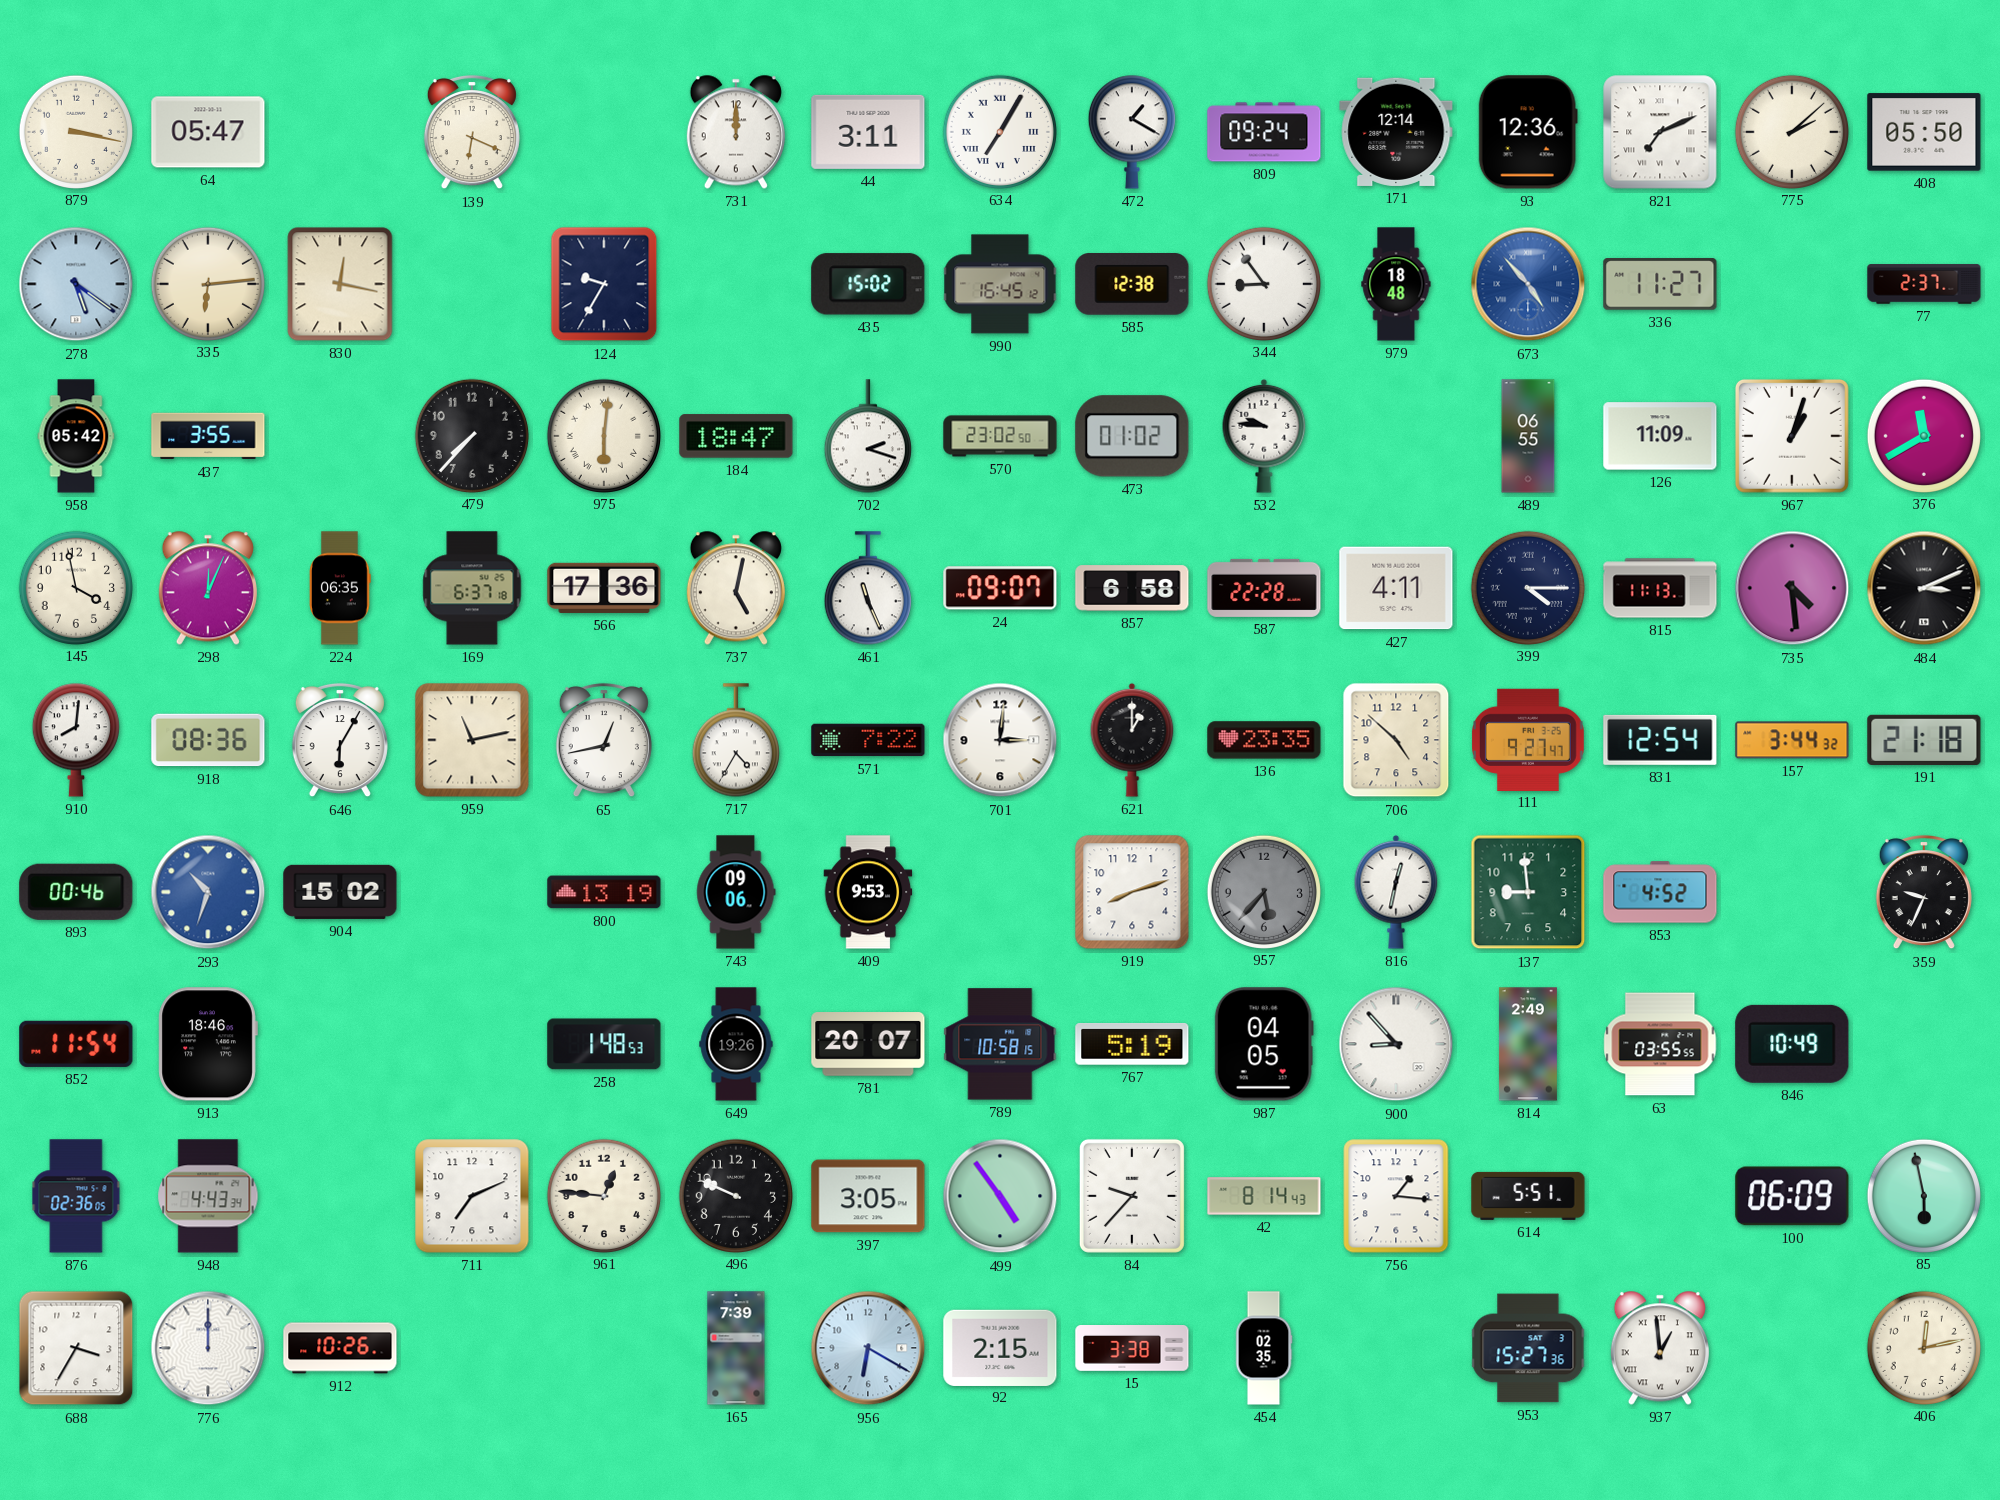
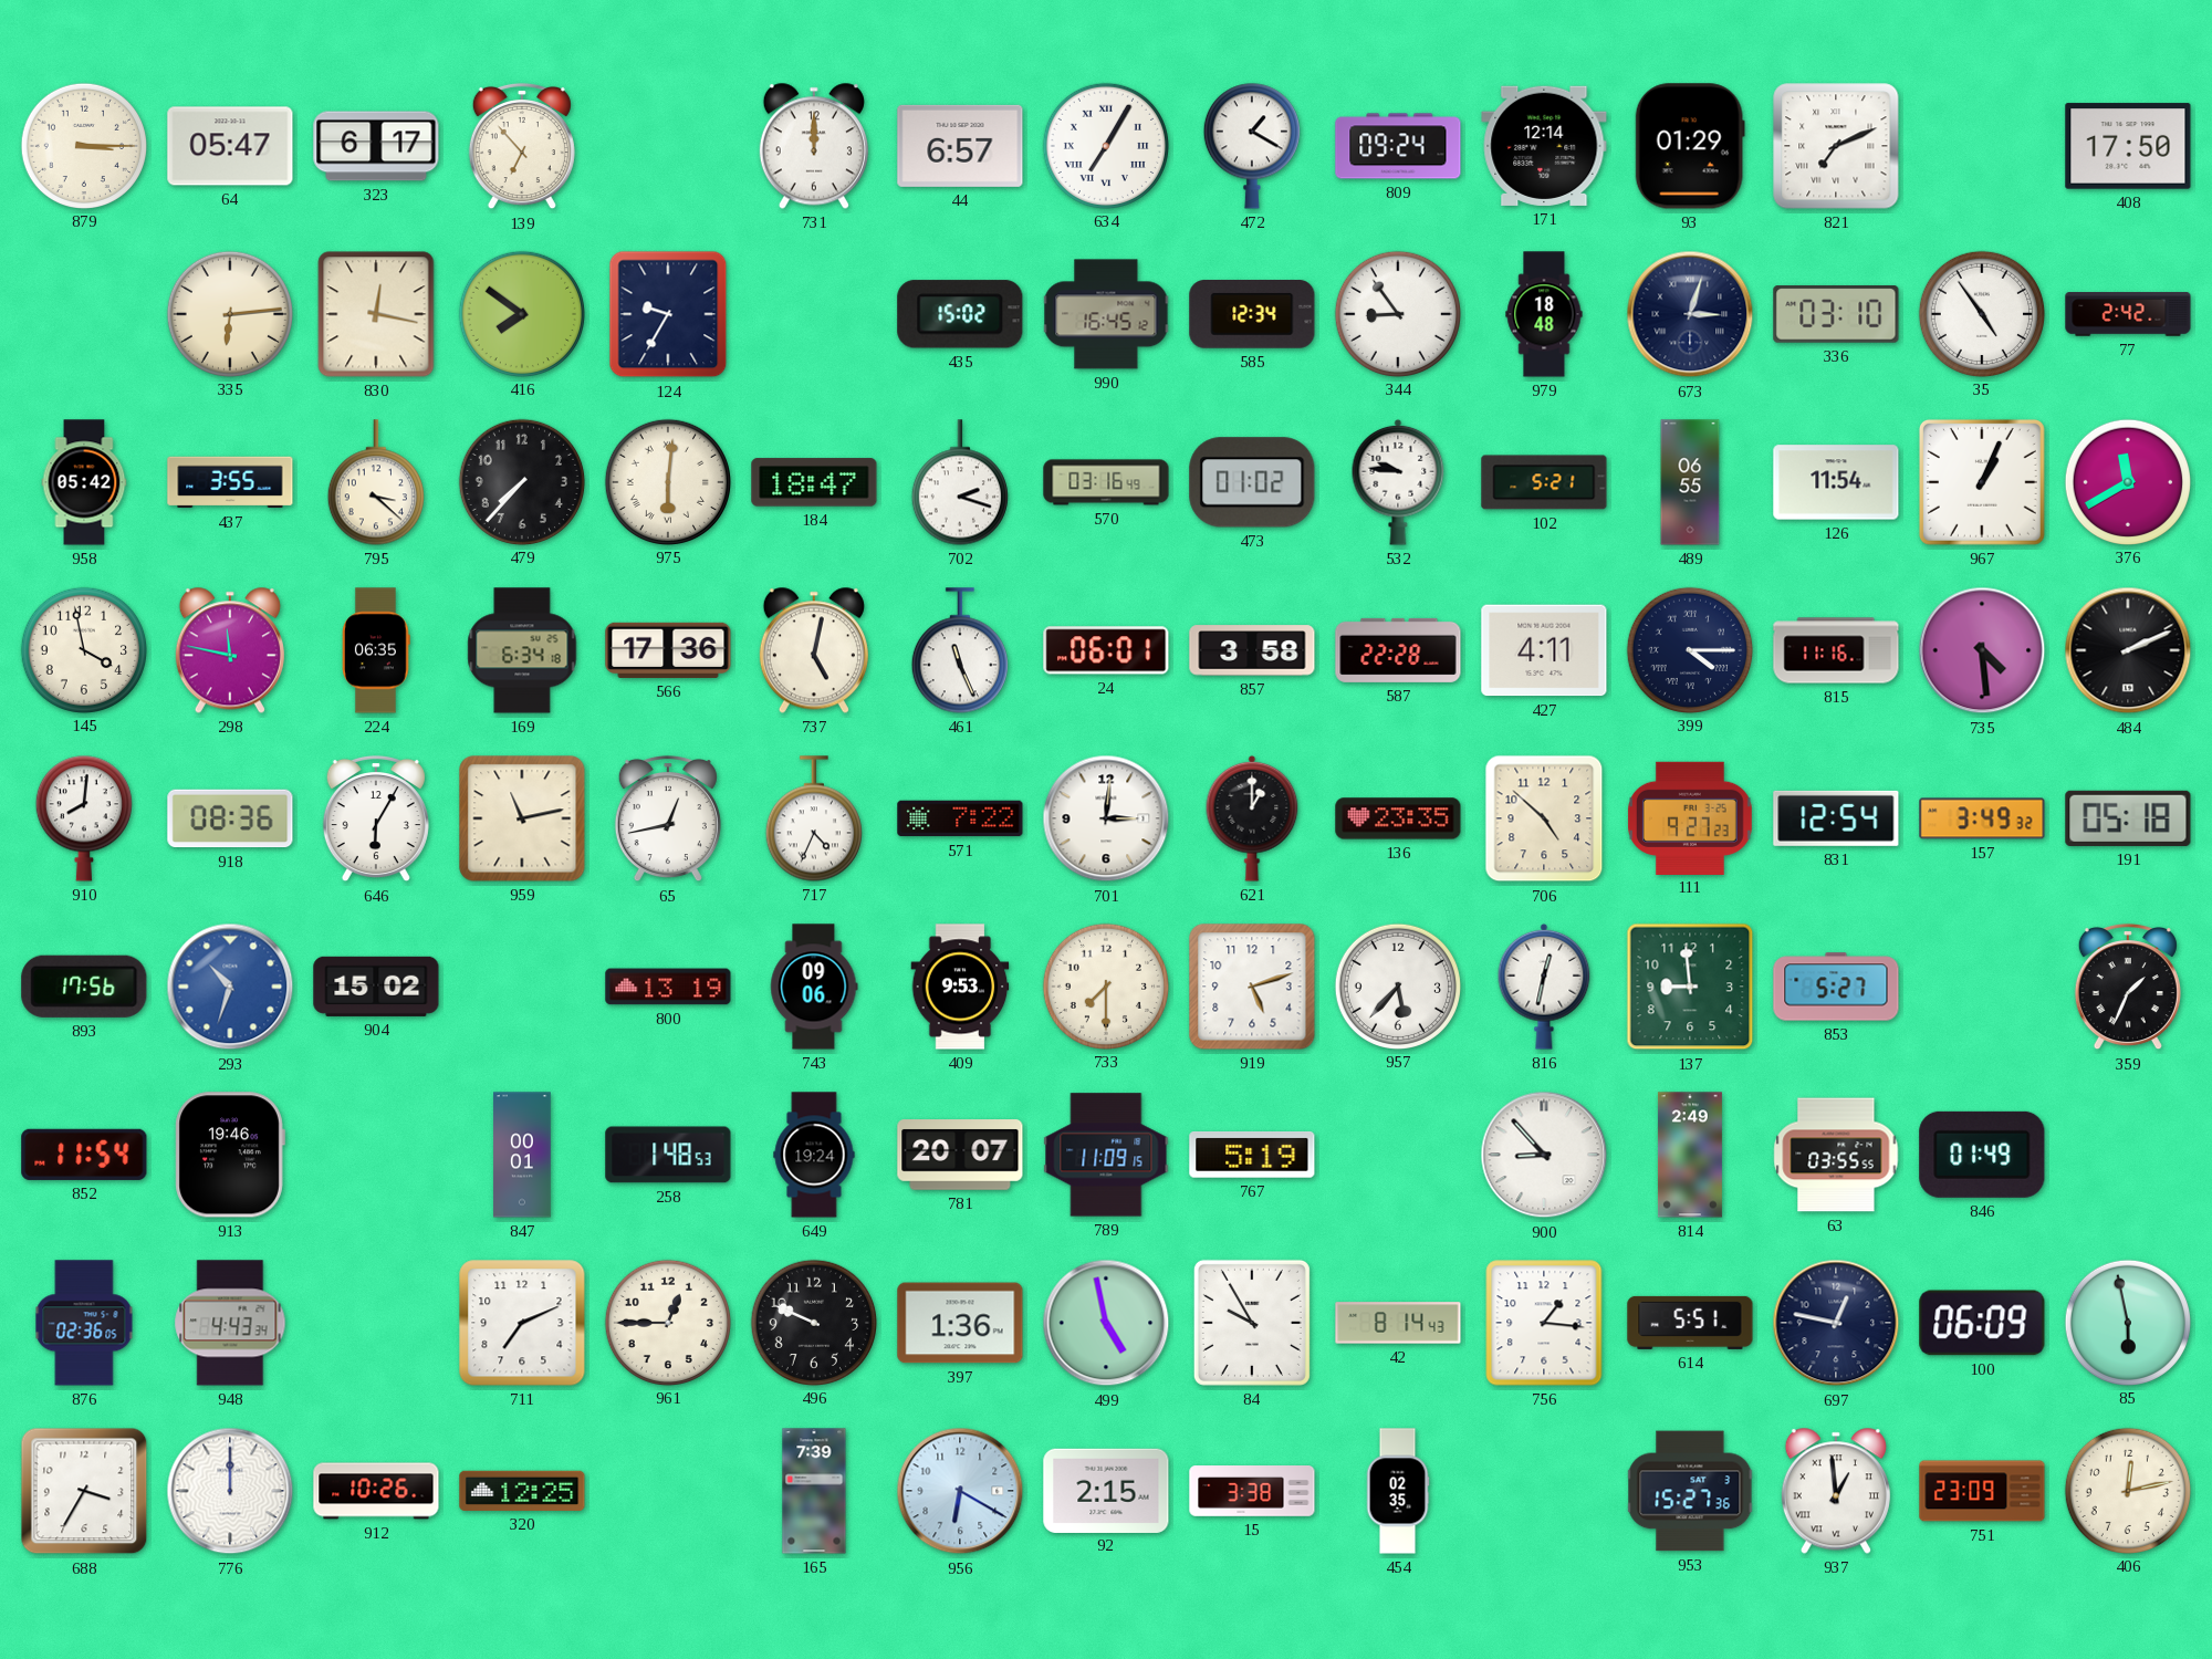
879: 3:17 -> 3:15
323: none -> 6:17
139: 6:19 -> 6:53
44: 3:11 -> 6:57
93: 12:36 -> 01:29
775: 2:08 -> none
408: 05:50 -> 17:50
278: 5:21 -> none
416: none -> 7:51
585: 12:38 -> 12:34
673: 4:53 -> 3:03
673 dial: blue -> navy
336: 11:27 -> 03:10
35: none -> 4:54
77: 2:37 -> 2:42
795: none -> 3:22
570: 23:02 -> 03:16
102: none -> 5:21
126: 11:09 -> 11:54
967: 1:03 -> 1:04
298: 12:04 -> 11:47
169: 6:37 -> 6:34
24: 09:07 -> 06:01
857: 6:58 -> 3:58
815: 11:13 -> 11:16
484: 3:11 -> 2:11
717: 4:35 -> 4:34
111: 9:27:47 -> 9:27:23
157: 3:44 -> 3:49
191: 21:18 -> 05:18
893: 00:46 -> 17:56
733: none -> 7:30
919: 8:12 -> 5:12
957 dial: grey -> white
853: 4:52 -> 5:27
359: 9:34 -> 1:34
913: 18:46 -> 19:46
847: none -> 00:01
649: 19:26 -> 19:24
789: 10:58 -> 11:09
987: 04:05 -> none
846: 10:49 -> 01:49
961: 12:46 -> 12:45
397: 3:05 -> 1:36
499: 4:54 -> 4:58
84: 9:37 -> 9:55
697: none -> 12:47
320: none -> 12:25
751: none -> 23:09
